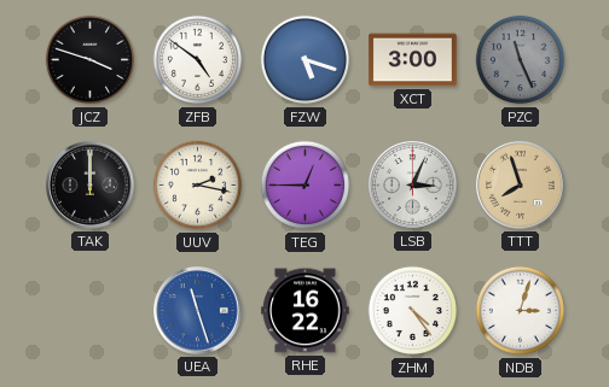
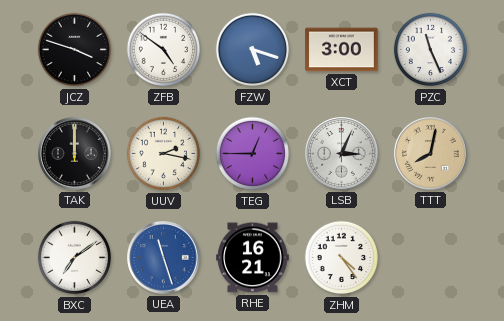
PZC dial: grey -> white
TTT: 7:57 -> 8:02
BXC: none -> 7:09
RHE: 16:22 -> 16:21
NDB: 3:03 -> none
